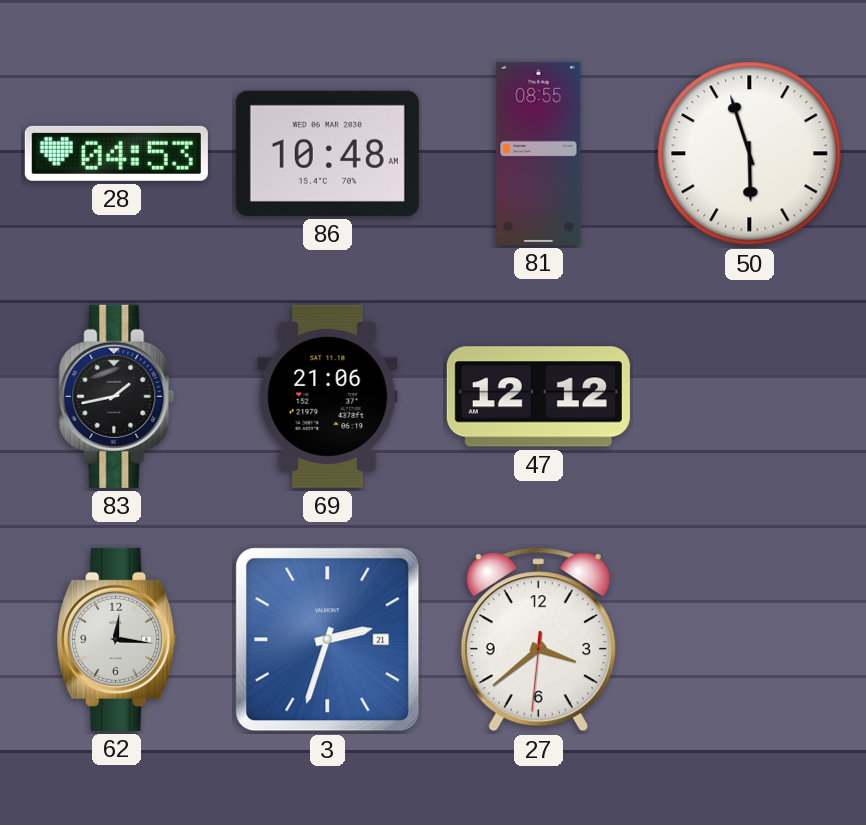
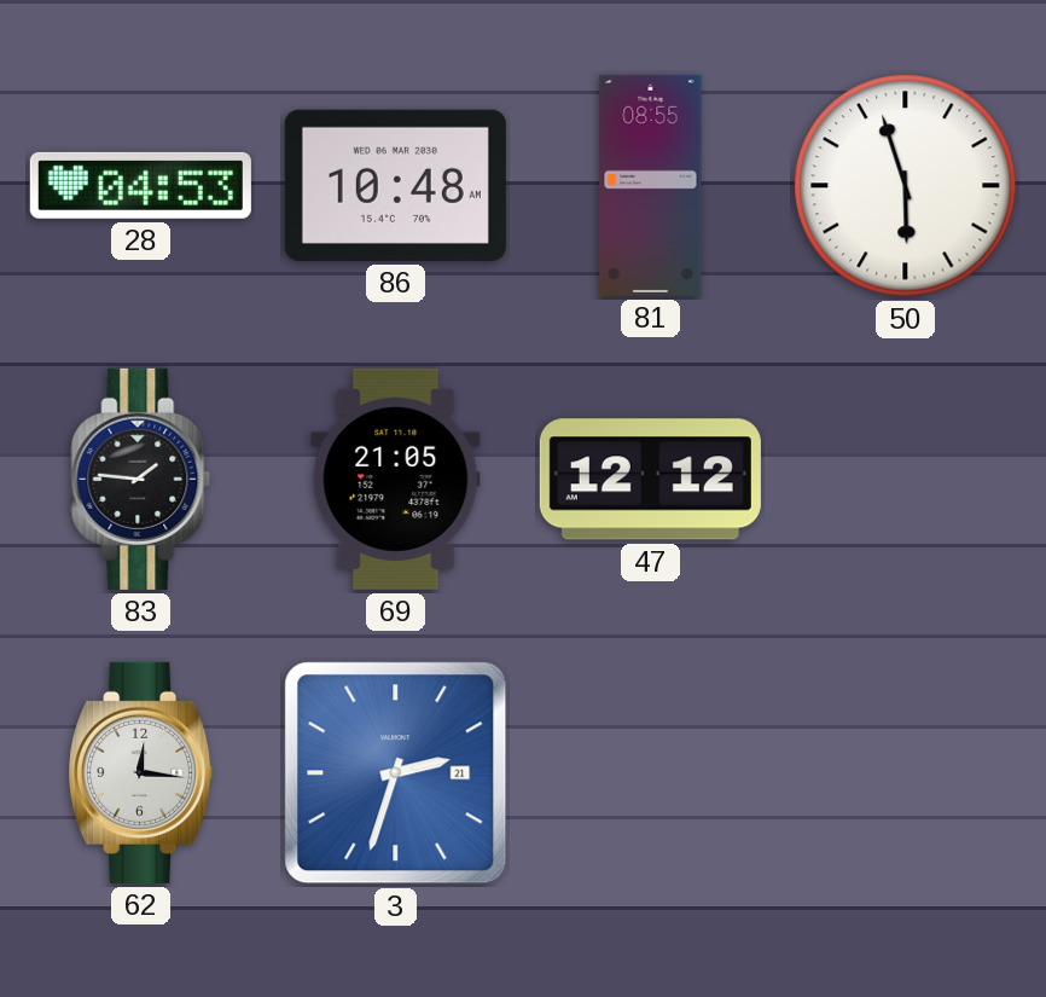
83: 1:43 -> 1:46
69: 21:06 -> 21:05
27: 3:38 -> none
